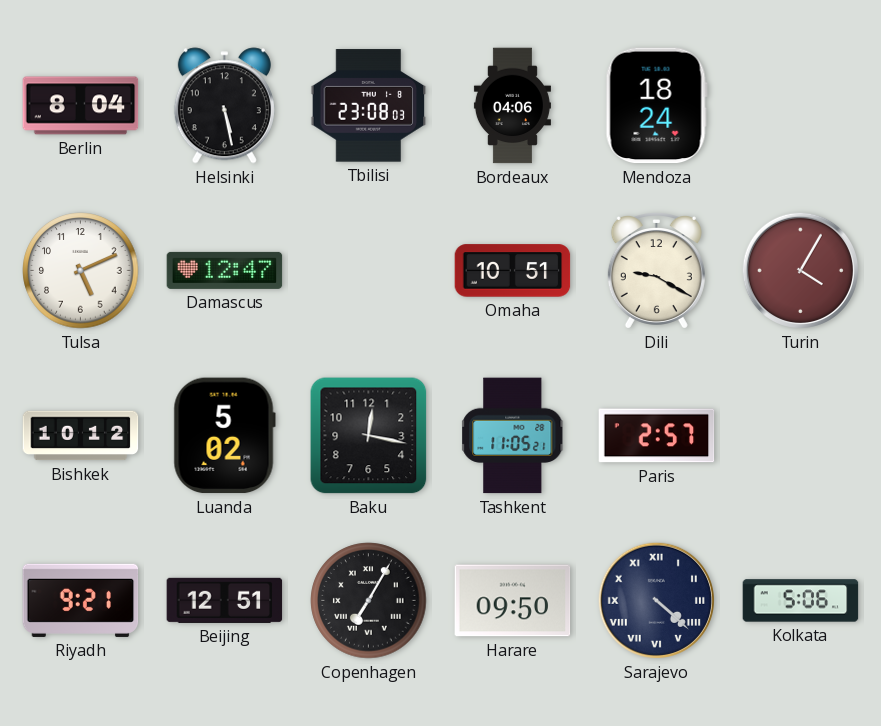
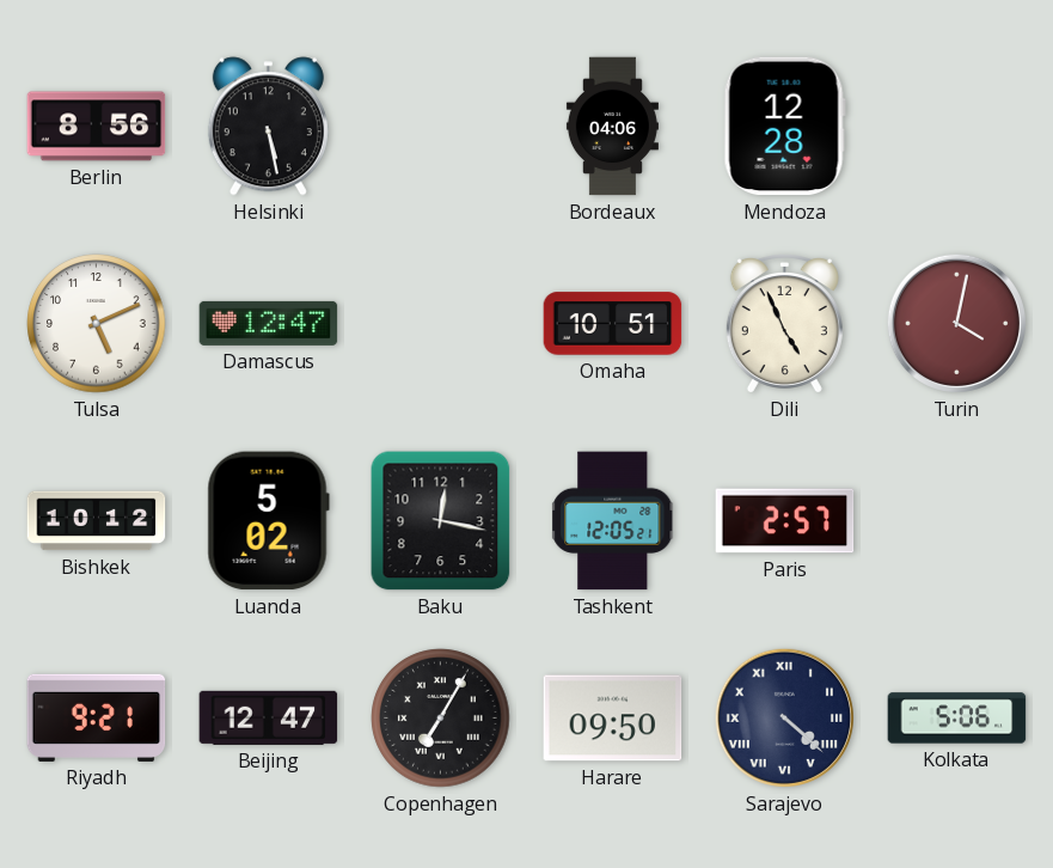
Berlin: 8:04 -> 8:56
Tbilisi: 23:08 -> none
Mendoza: 18:24 -> 12:28
Dili: 9:20 -> 4:56
Turin: 4:05 -> 4:02
Tashkent: 11:05 -> 12:05
Beijing: 12:51 -> 12:47
